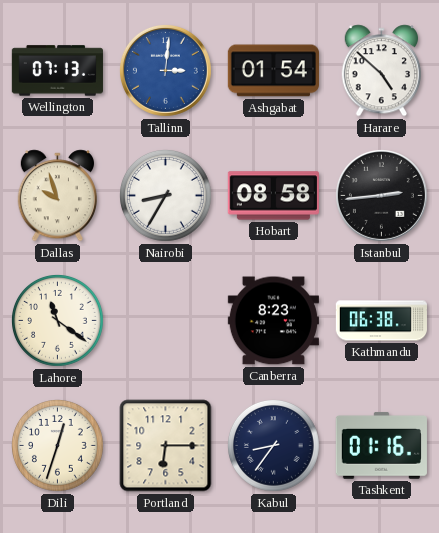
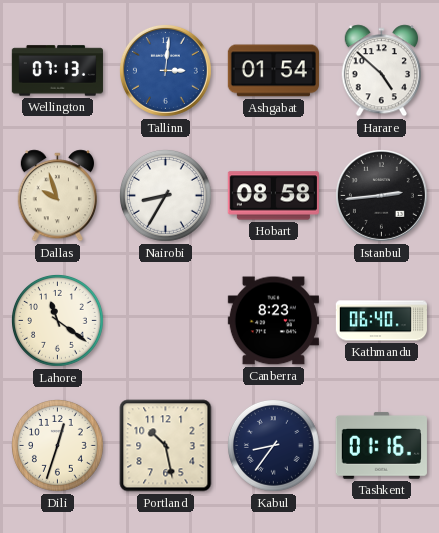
Kathmandu: 06:38 -> 06:40
Portland: 6:15 -> 10:28
